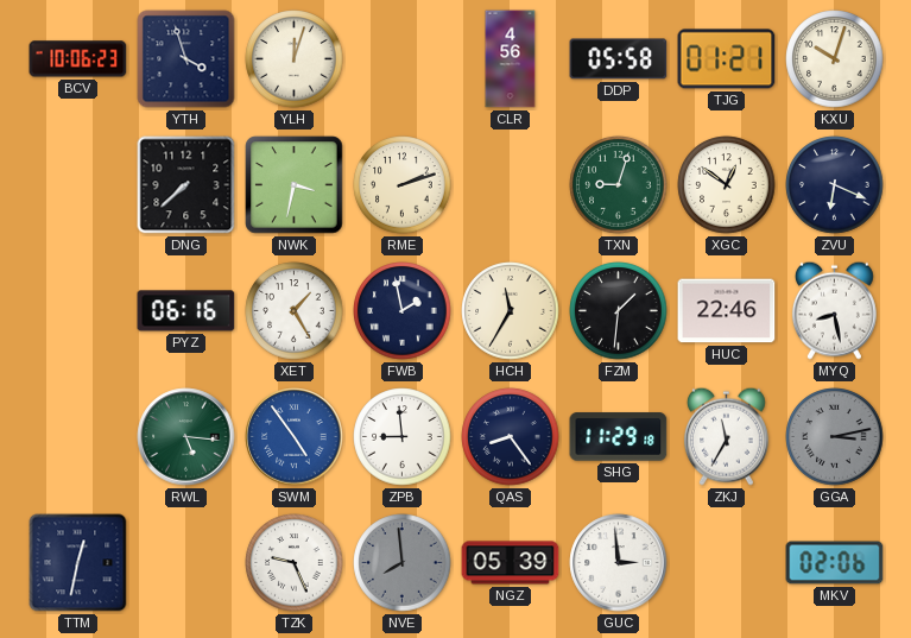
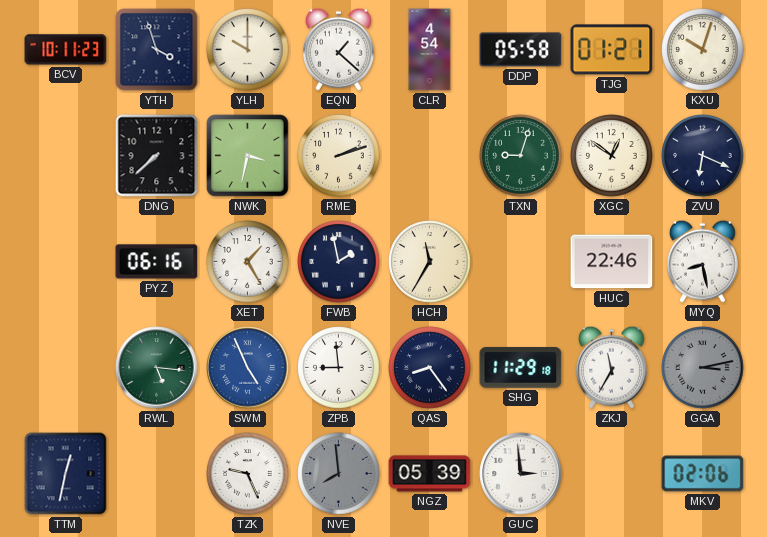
BCV: 10:06 -> 10:11
YLH: 12:03 -> 10:00
EQN: none -> 1:22
CLR: 4:56 -> 4:54
FZM: 1:31 -> none
SWM: 4:54 -> 4:56
